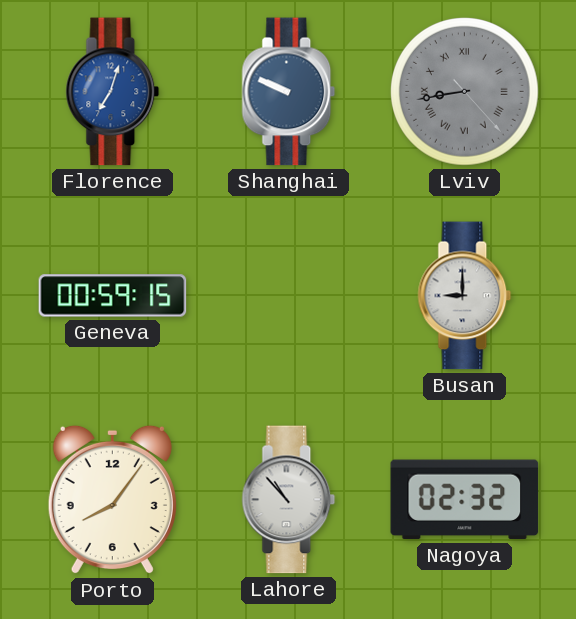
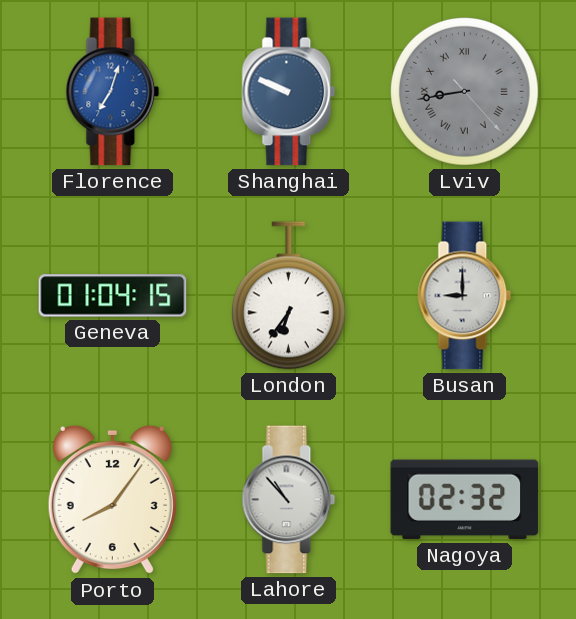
Geneva: 00:59 -> 01:04
London: none -> 6:36
